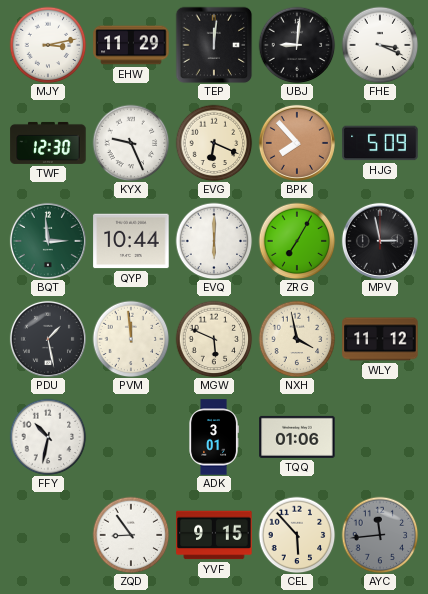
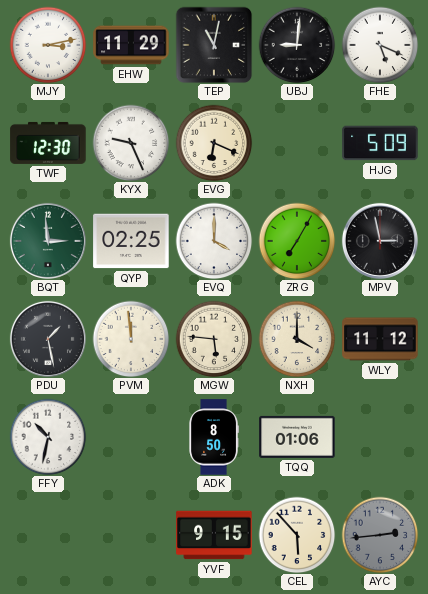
TEP: 12:01 -> 11:02
FHE: 3:19 -> 5:19
BPK: 7:53 -> none
QYP: 10:44 -> 02:25
EVQ: 6:00 -> 4:00
MGW: 5:49 -> 5:46
NXH: 3:58 -> 4:00
ADK: 3:01 -> 8:50
ZQD: 8:54 -> none
AYC: 11:44 -> 2:44
